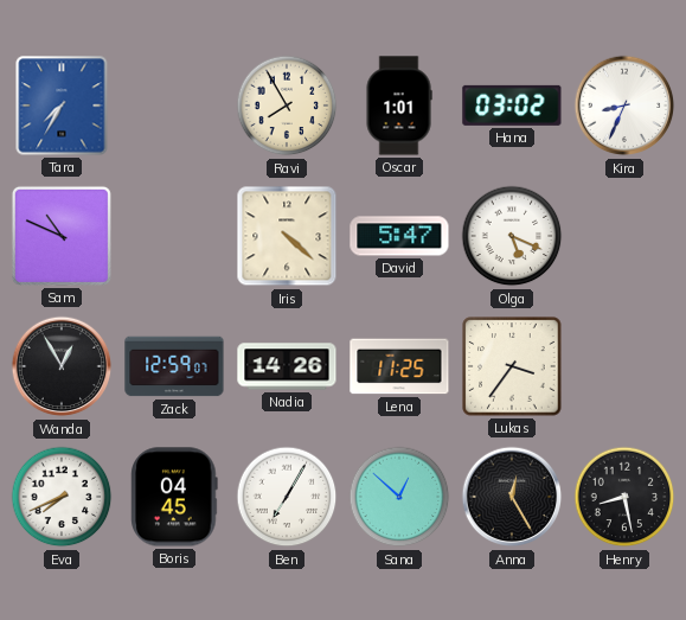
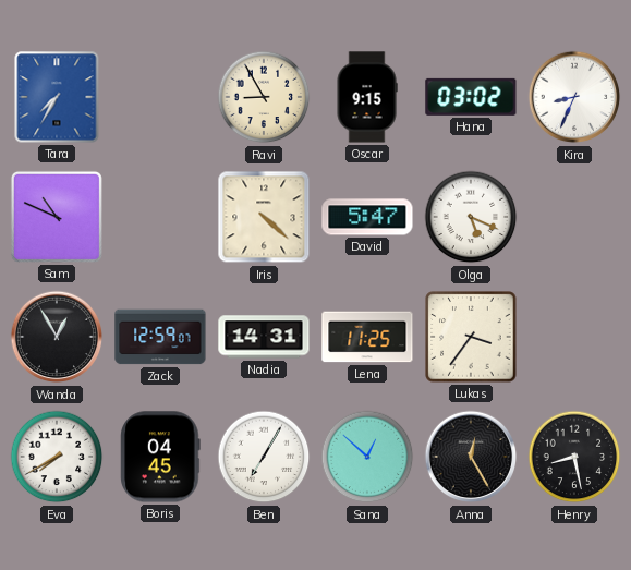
Ravi: 7:55 -> 8:55
Oscar: 1:01 -> 9:15
Nadia: 14:26 -> 14:31
Eva: 7:41 -> 7:40
